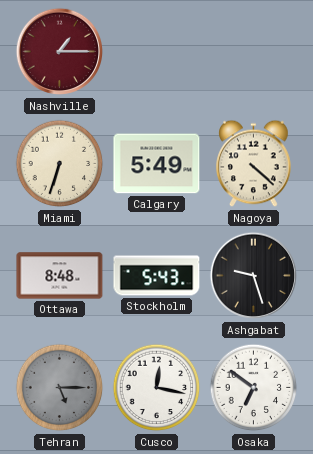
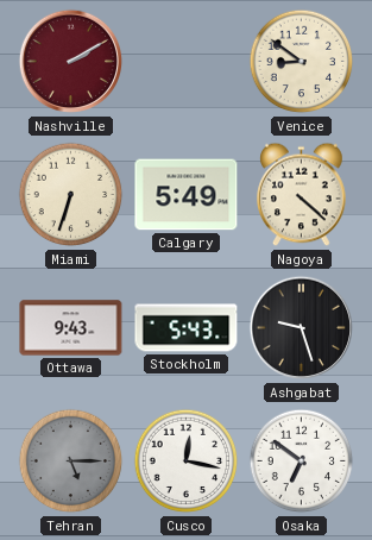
Nashville: 1:15 -> 2:10
Venice: none -> 8:51
Ottawa: 8:48 -> 9:43
